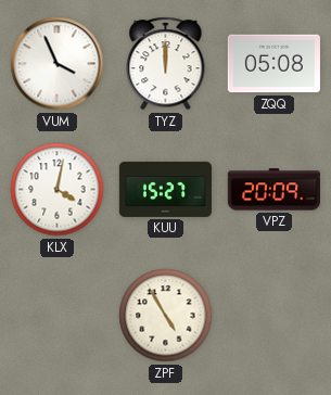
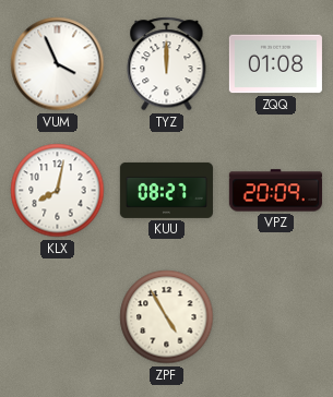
ZQQ: 05:08 -> 01:08
KLX: 4:02 -> 8:02
KUU: 15:27 -> 08:27
